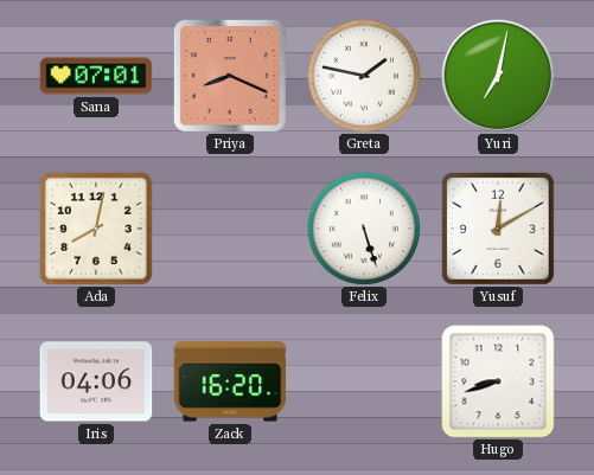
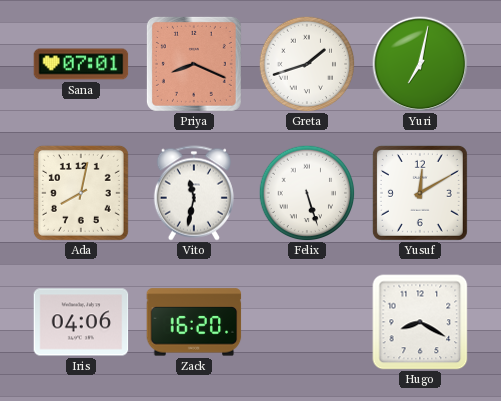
Greta: 1:47 -> 1:42
Vito: none -> 11:32
Hugo: 8:42 -> 8:20
